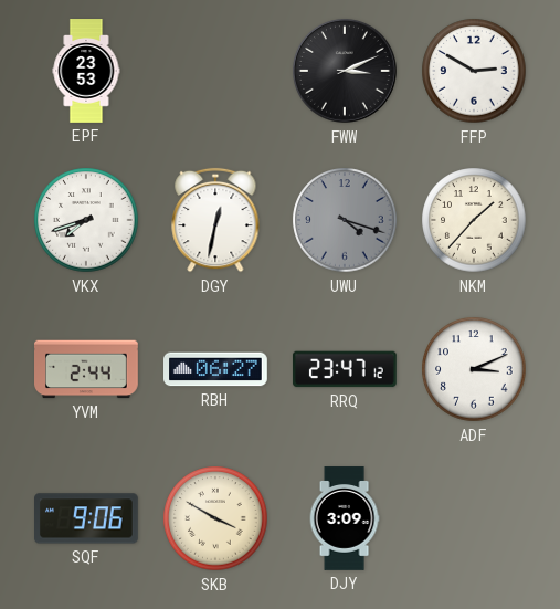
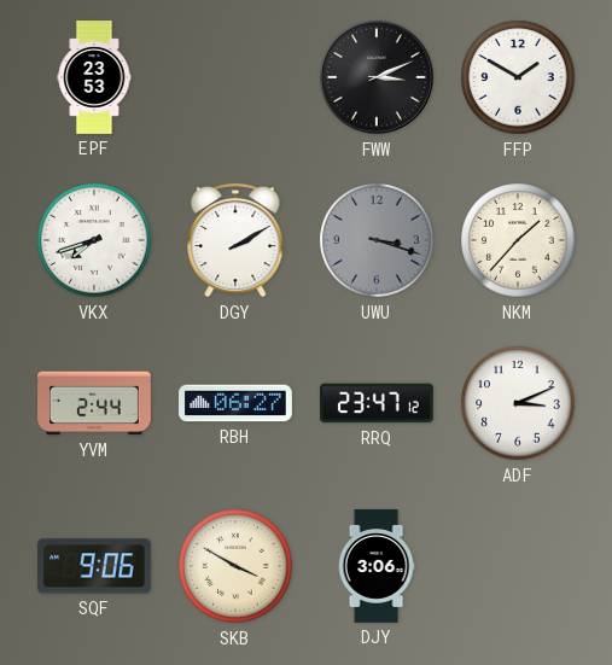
FFP: 2:50 -> 1:50
DGY: 12:32 -> 2:10
UWU: 4:18 -> 3:18
DJY: 3:09 -> 3:06
